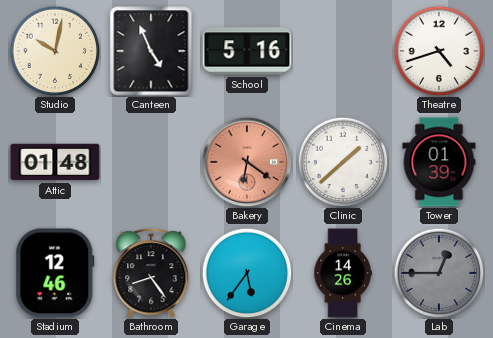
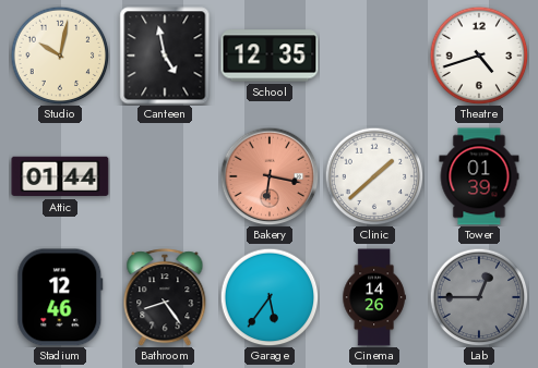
Canteen: 4:56 -> 4:58
School: 5:16 -> 12:35
Attic: 01:48 -> 01:44
Bakery: 6:21 -> 6:17
